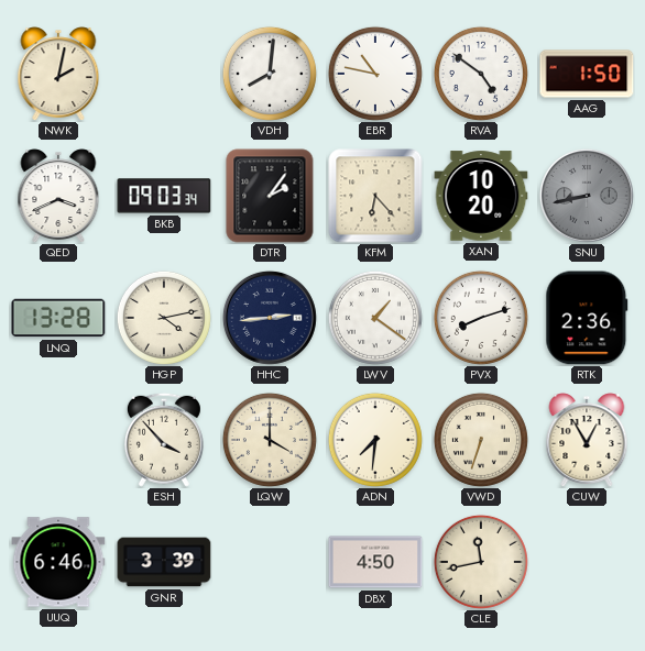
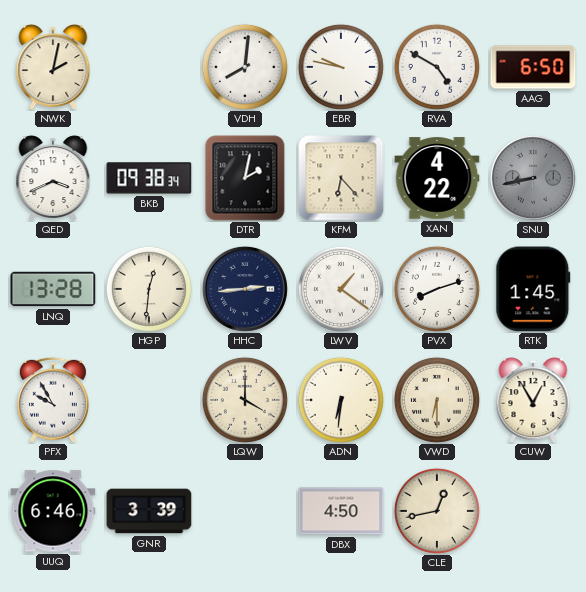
EBR: 10:47 -> 9:47
RVA: 4:51 -> 4:50
AAG: 1:50 -> 6:50
BKB: 09:03 -> 09:38
DTR: 2:06 -> 2:02
XAN: 10:20 -> 4:22
HGP: 4:13 -> 12:31
RTK: 2:36 -> 1:45
PFX: none -> 9:55
ESH: 3:53 -> none
ADN: 7:31 -> 6:31
VWD: 6:33 -> 6:30
CLE: 11:43 -> 12:43
